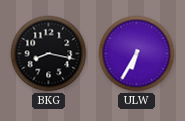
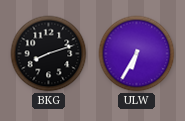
BKG: 8:17 -> 8:12
